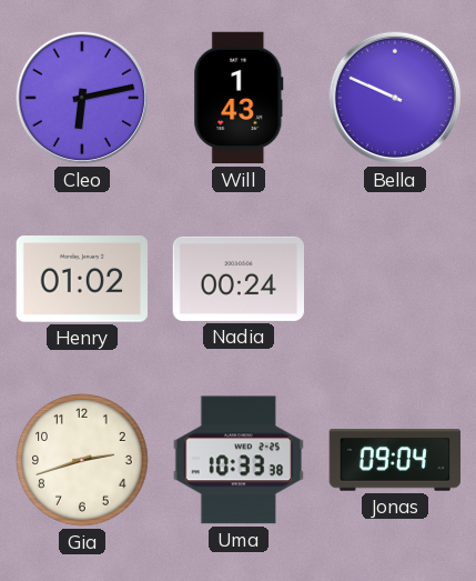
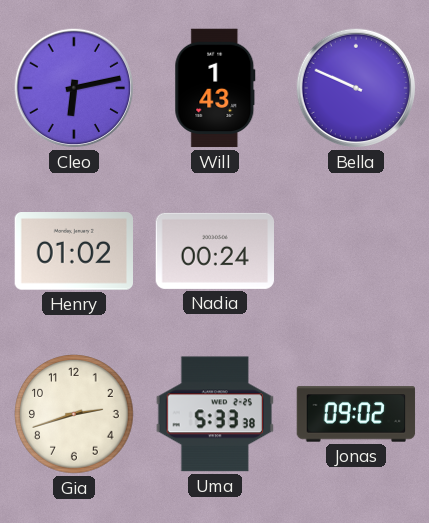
Uma: 10:33 -> 5:33
Jonas: 09:04 -> 09:02
